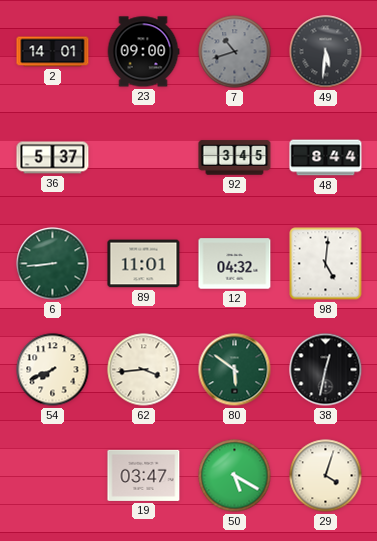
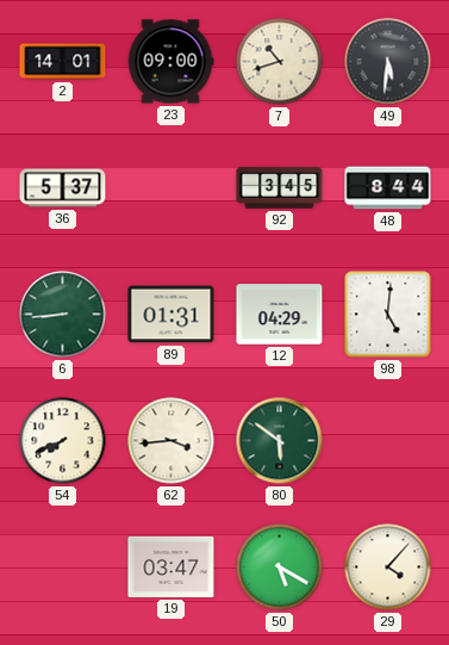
7 dial: grey -> cream
89: 11:01 -> 01:31
12: 04:32 -> 04:29
38: 12:32 -> none
29: 4:03 -> 4:07
